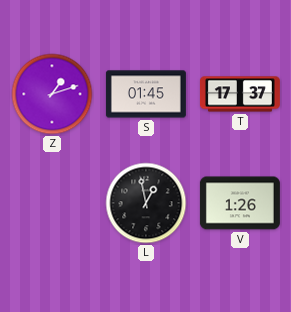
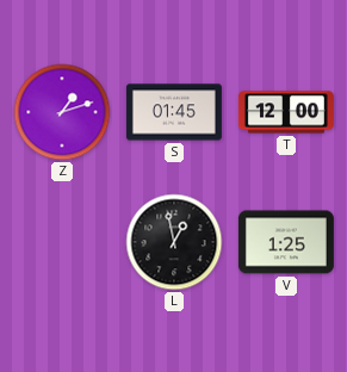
T: 17:37 -> 12:00
V: 1:26 -> 1:25
